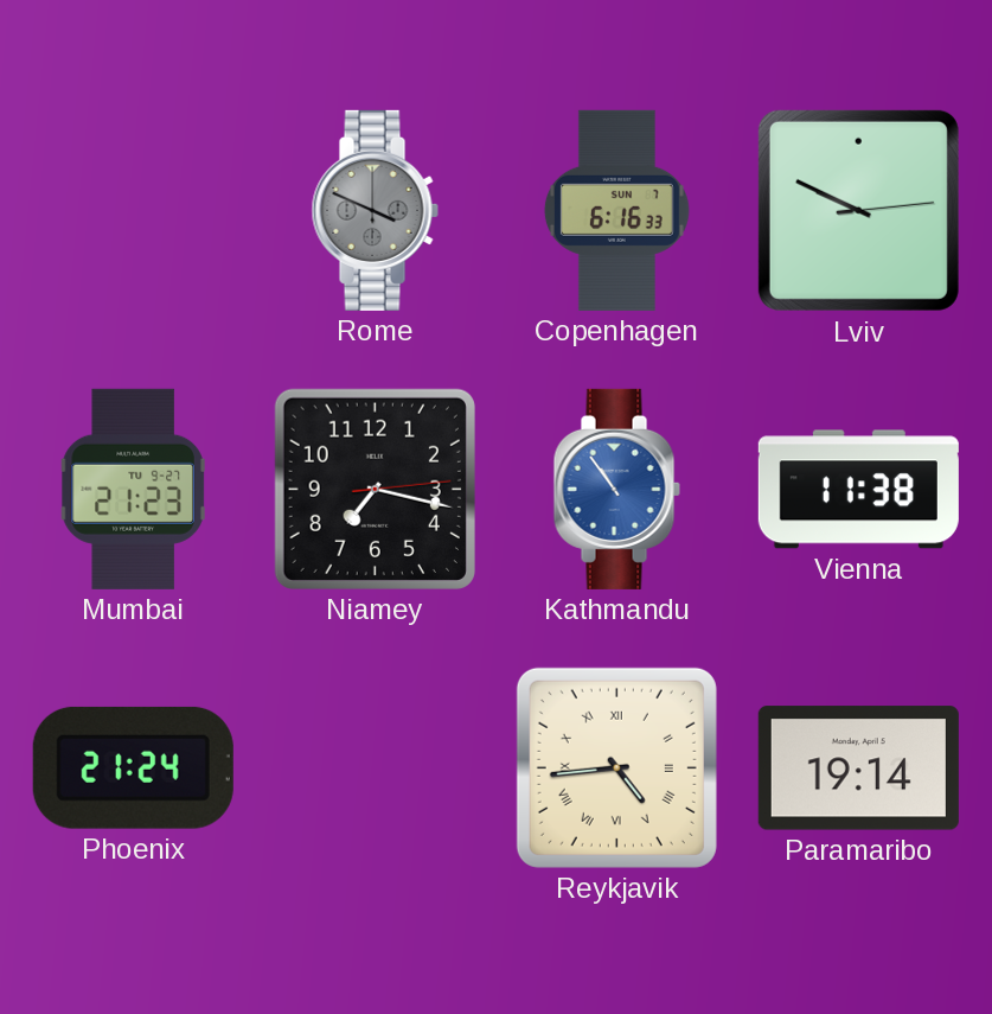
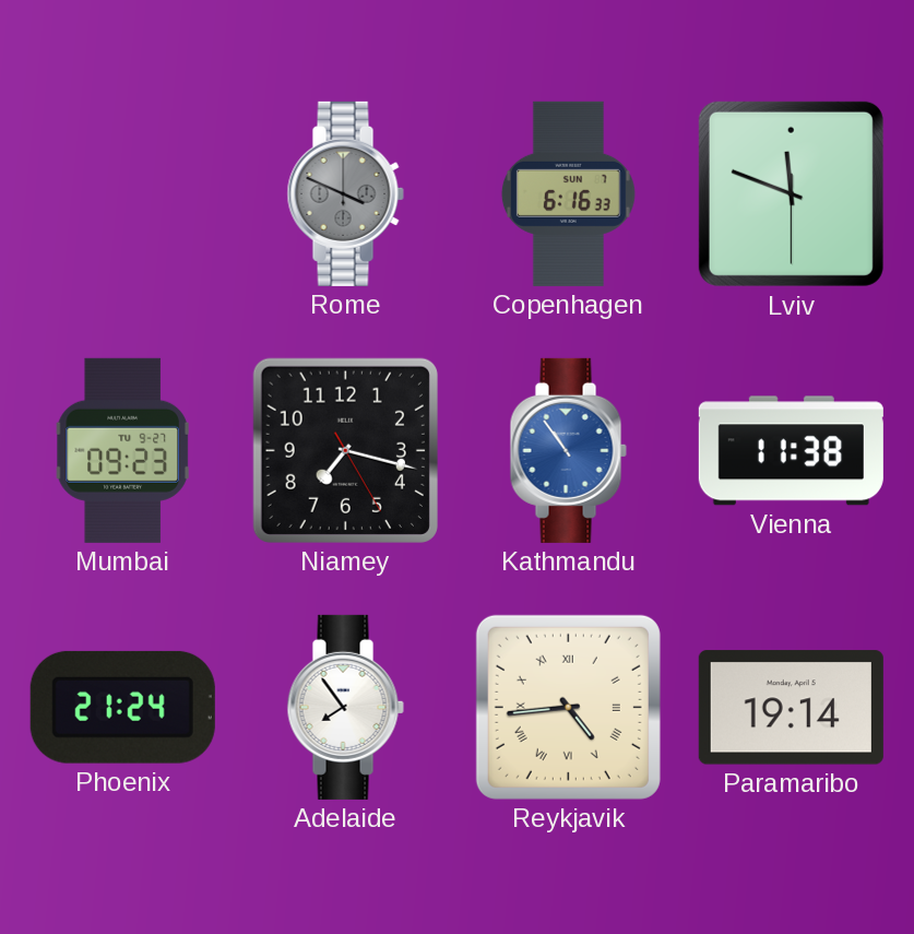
Lviv: 9:49 -> 11:48
Mumbai: 21:23 -> 09:23
Niamey: 7:17:14 -> 7:17:25
Adelaide: none -> 7:54
